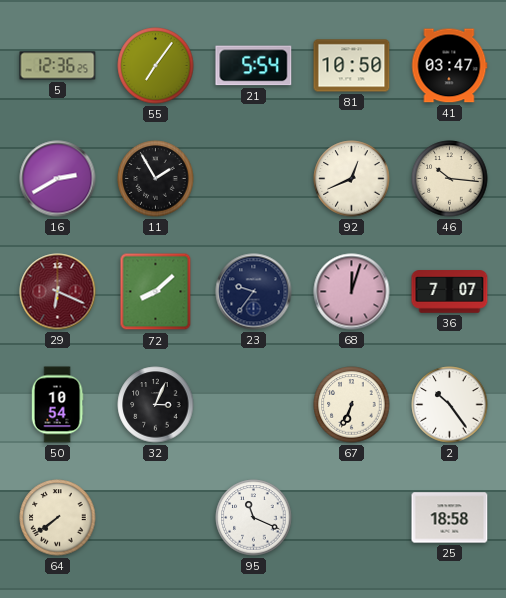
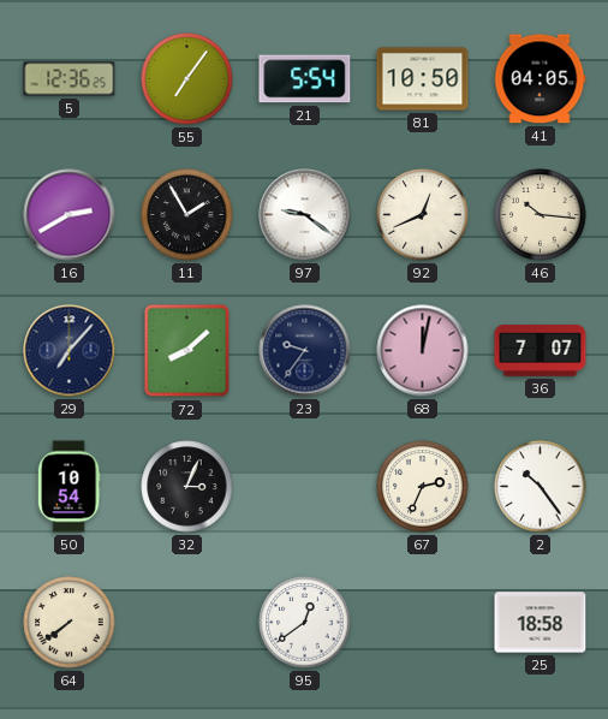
41: 03:47 -> 04:05
97: none -> 9:21
29: 6:19 -> 7:07
29 dial: burgundy -> navy
68: 12:03 -> 12:02
67: 6:34 -> 2:34
95: 11:19 -> 12:39
